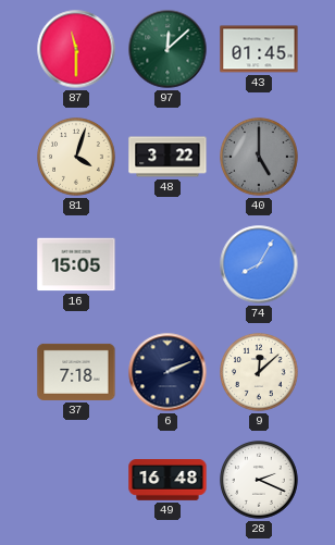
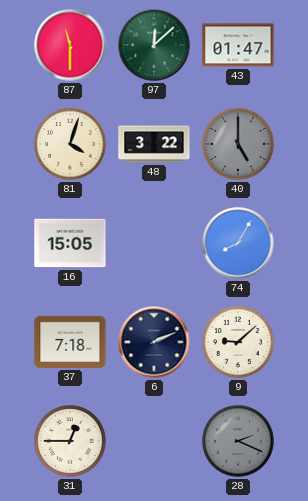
43: 01:45 -> 01:47
9: 12:08 -> 9:08
31: none -> 12:45
49: 16:48 -> none
28 dial: white -> grey
